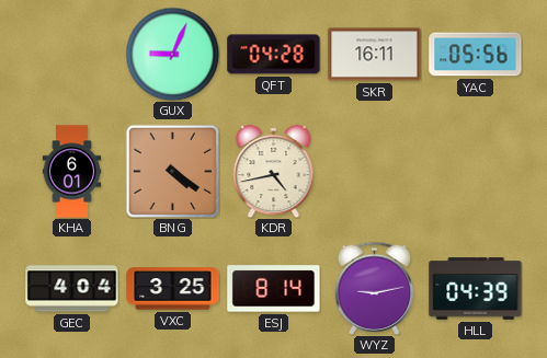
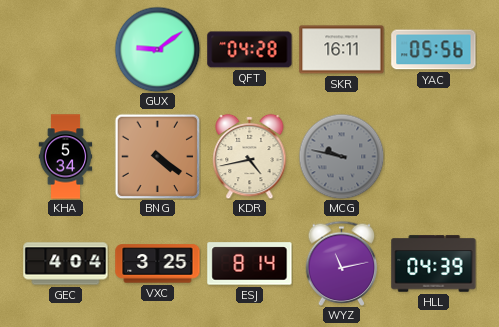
GUX: 9:04 -> 9:09
KHA: 6:01 -> 5:34
MCG: none -> 9:47
WYZ: 9:13 -> 11:13
